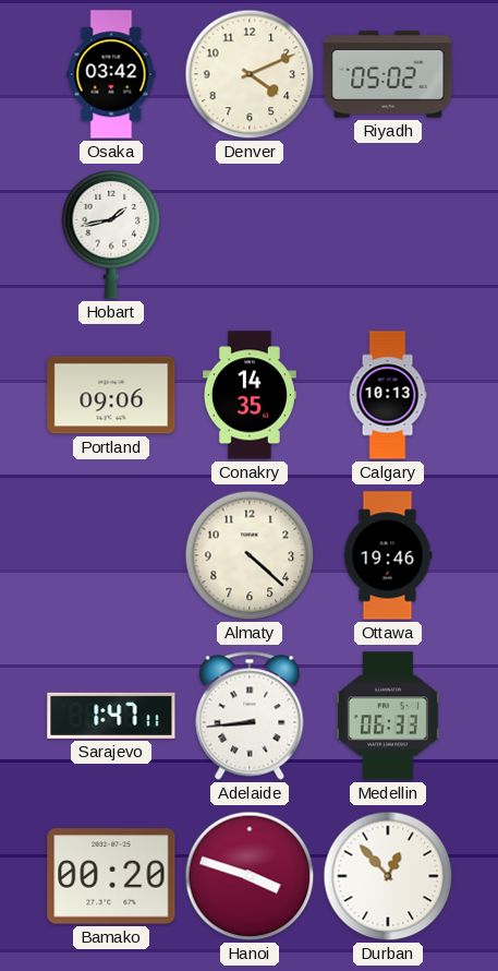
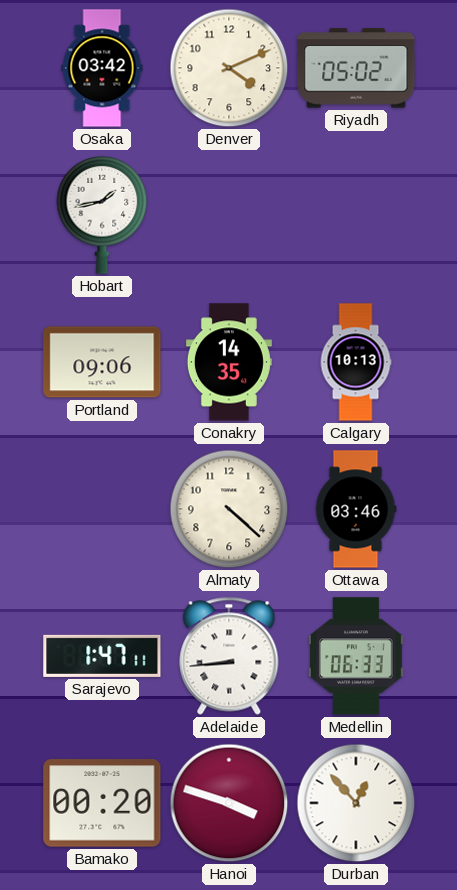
Ottawa: 19:46 -> 03:46
